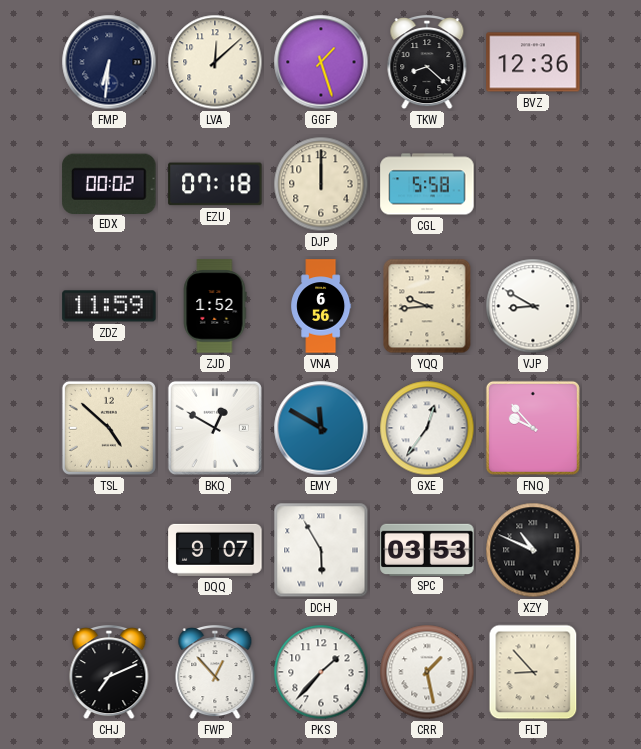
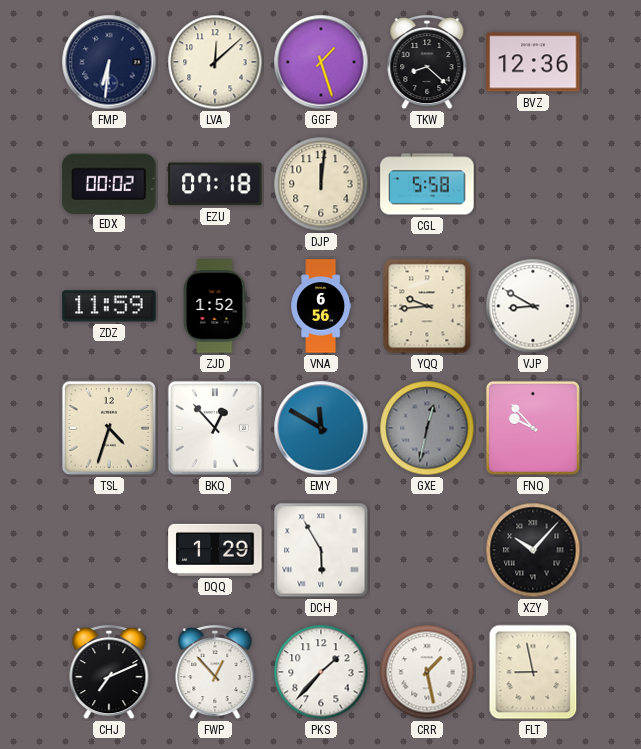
DJP: 12:00 -> 12:01
TSL: 4:52 -> 4:33
BKQ: 12:50 -> 12:53
GXE: 12:36 -> 12:32
GXE dial: white -> grey
DQQ: 9:07 -> 1:29
SPC: 03:53 -> none
XZY: 10:49 -> 10:07
FLT: 8:53 -> 8:58
